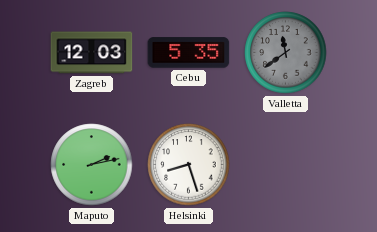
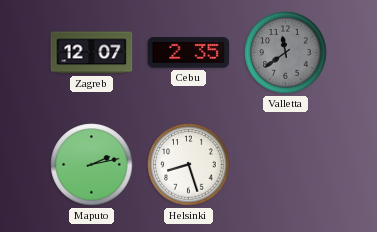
Zagreb: 12:03 -> 12:07
Cebu: 5:35 -> 2:35
